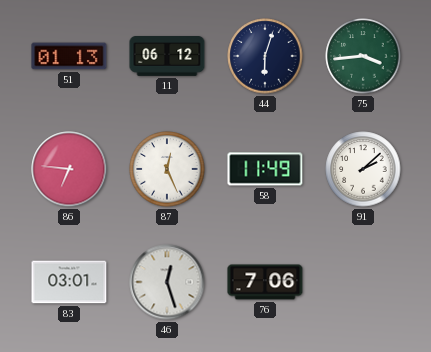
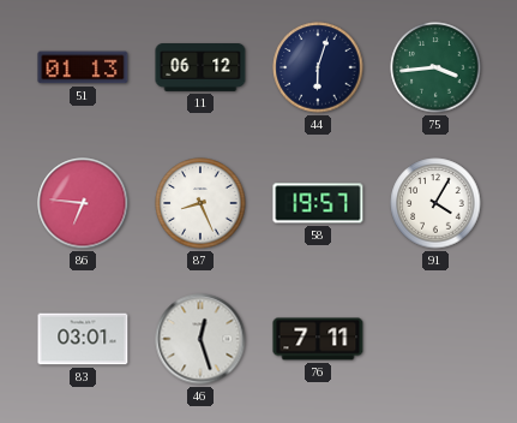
87: 12:26 -> 8:26
58: 11:49 -> 19:57
91: 2:08 -> 4:05
76: 7:06 -> 7:11
